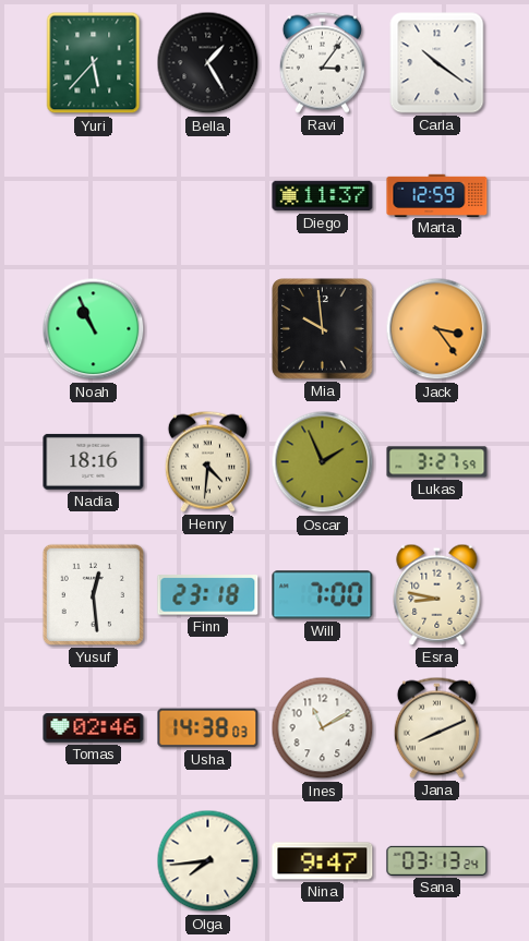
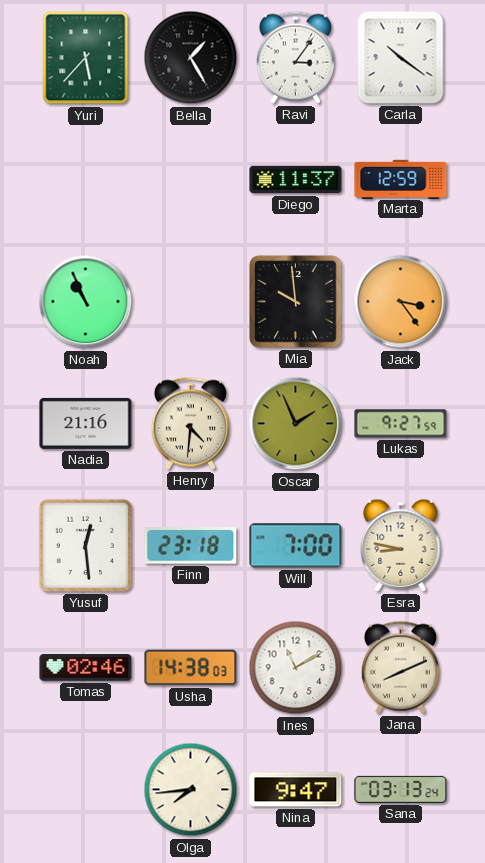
Nadia: 18:16 -> 21:16
Lukas: 3:27 -> 9:27
